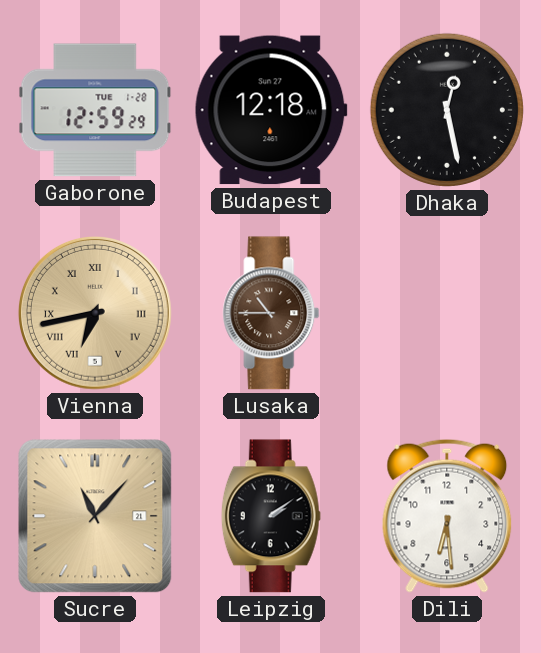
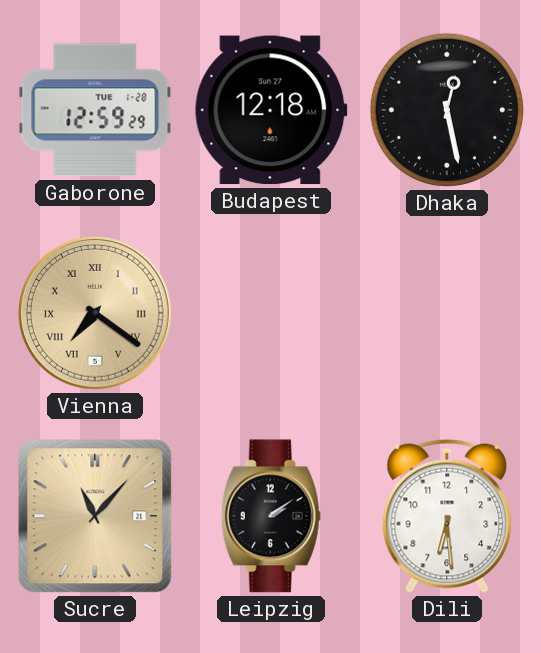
Vienna: 6:43 -> 7:21
Lusaka: 10:45 -> none
